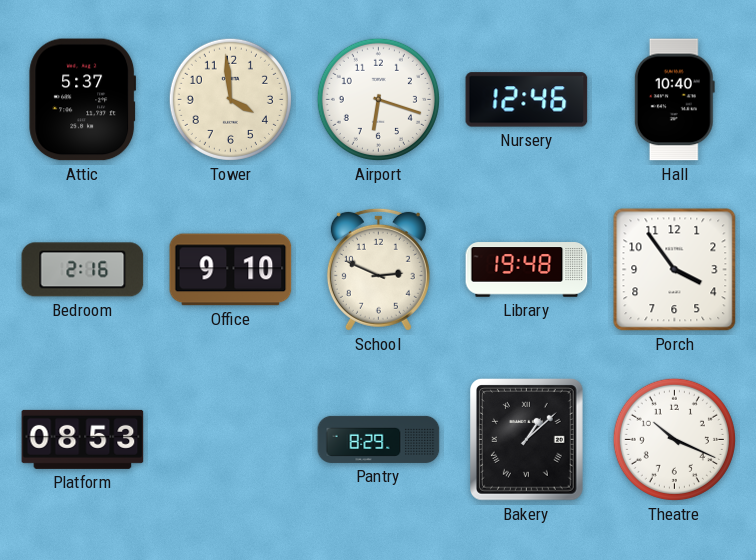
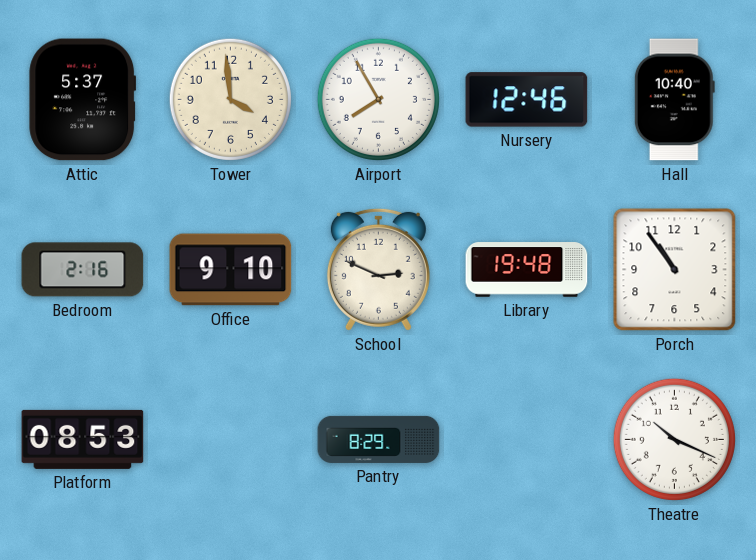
Airport: 6:18 -> 7:55
Porch: 3:54 -> 10:54
Bakery: 1:08 -> none
